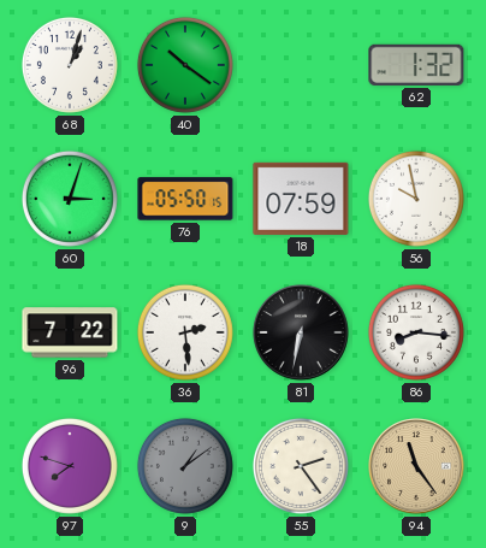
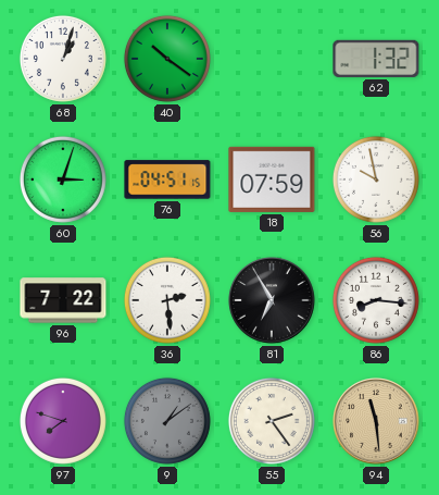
76: 05:50 -> 04:51
81: 6:32 -> 6:55
94: 11:24 -> 11:29
